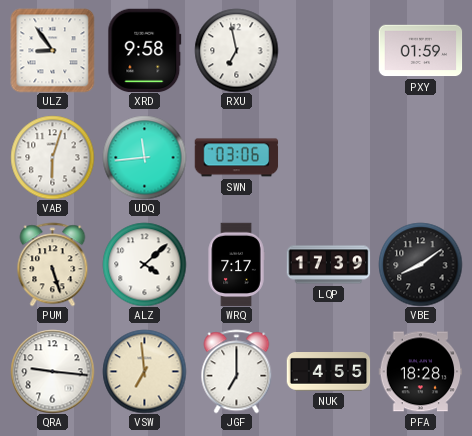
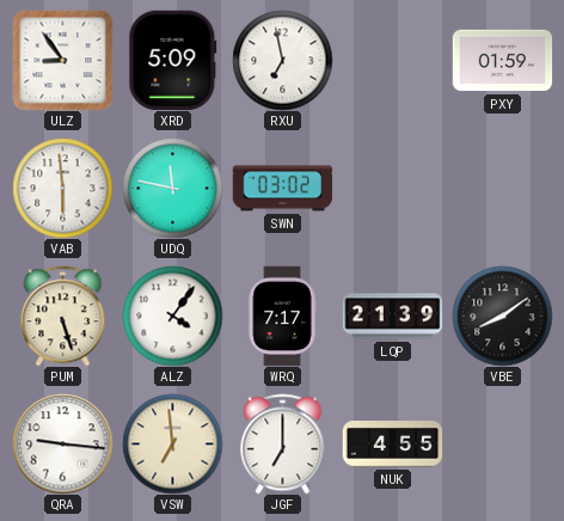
XRD: 9:58 -> 5:09
VAB: 6:03 -> 5:59
UDQ: 11:44 -> 11:47
SWN: 03:06 -> 03:02
ALZ: 4:08 -> 4:06
LQP: 17:39 -> 21:39
PFA: 18:28 -> none
